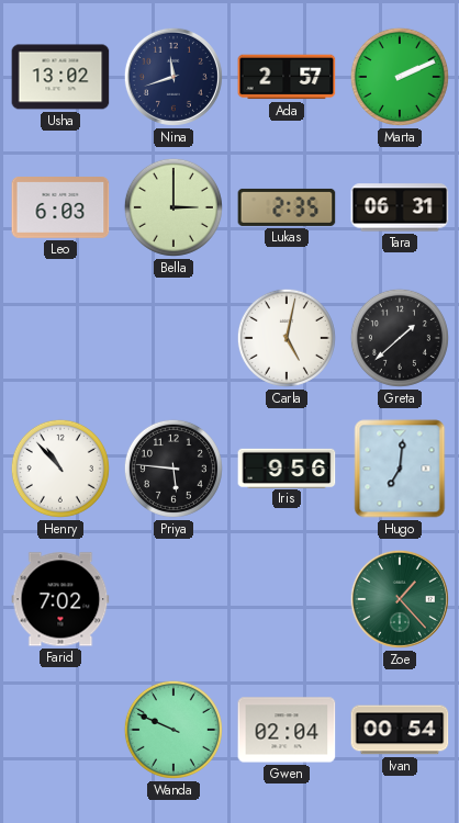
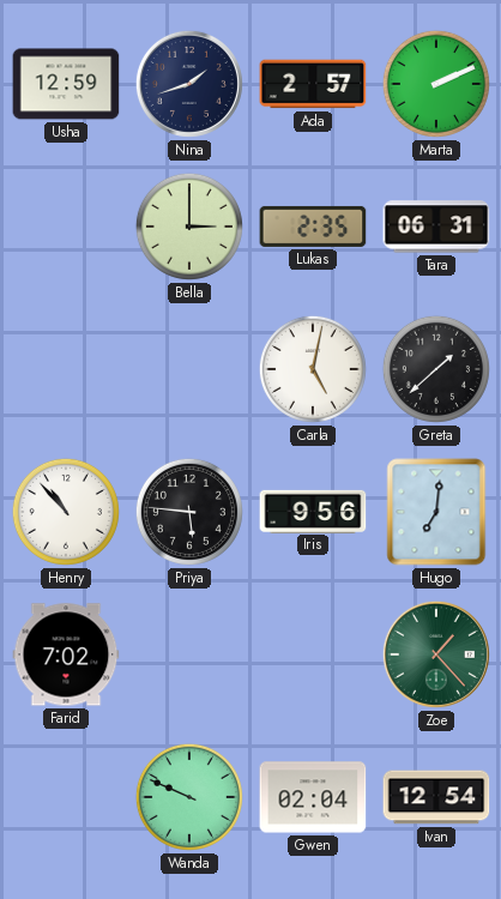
Usha: 13:02 -> 12:59
Nina: 11:42 -> 1:42
Leo: 6:03 -> none
Ivan: 00:54 -> 12:54
